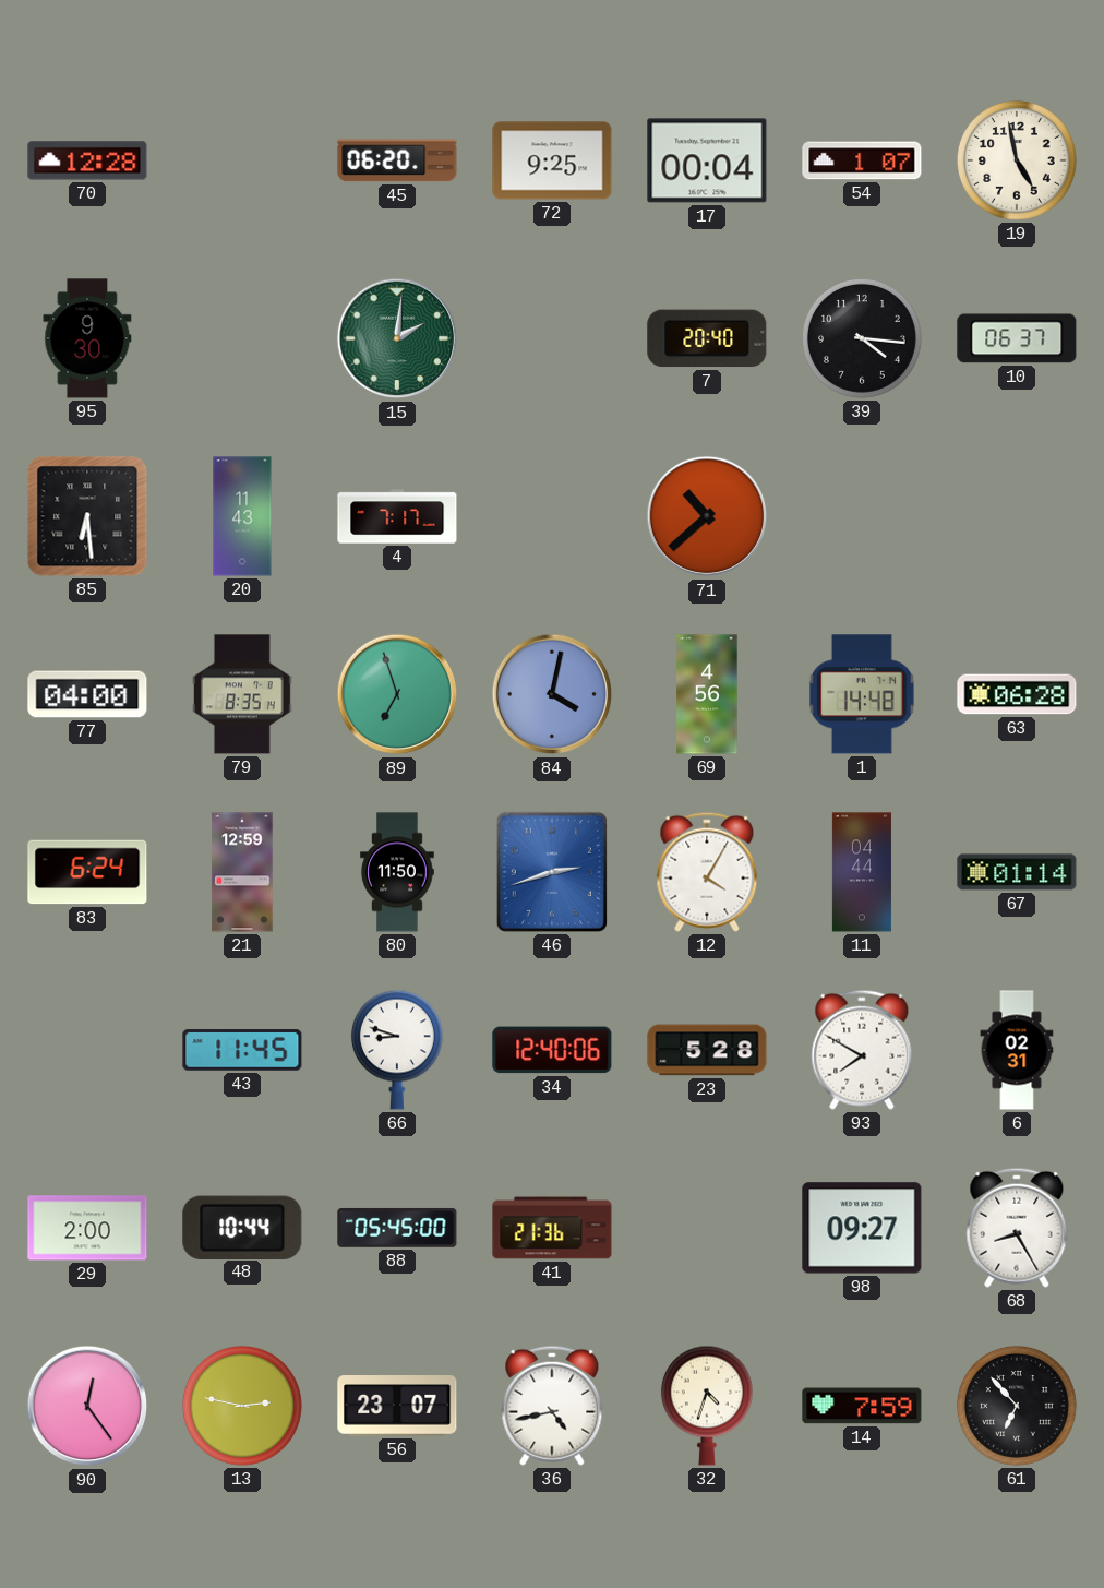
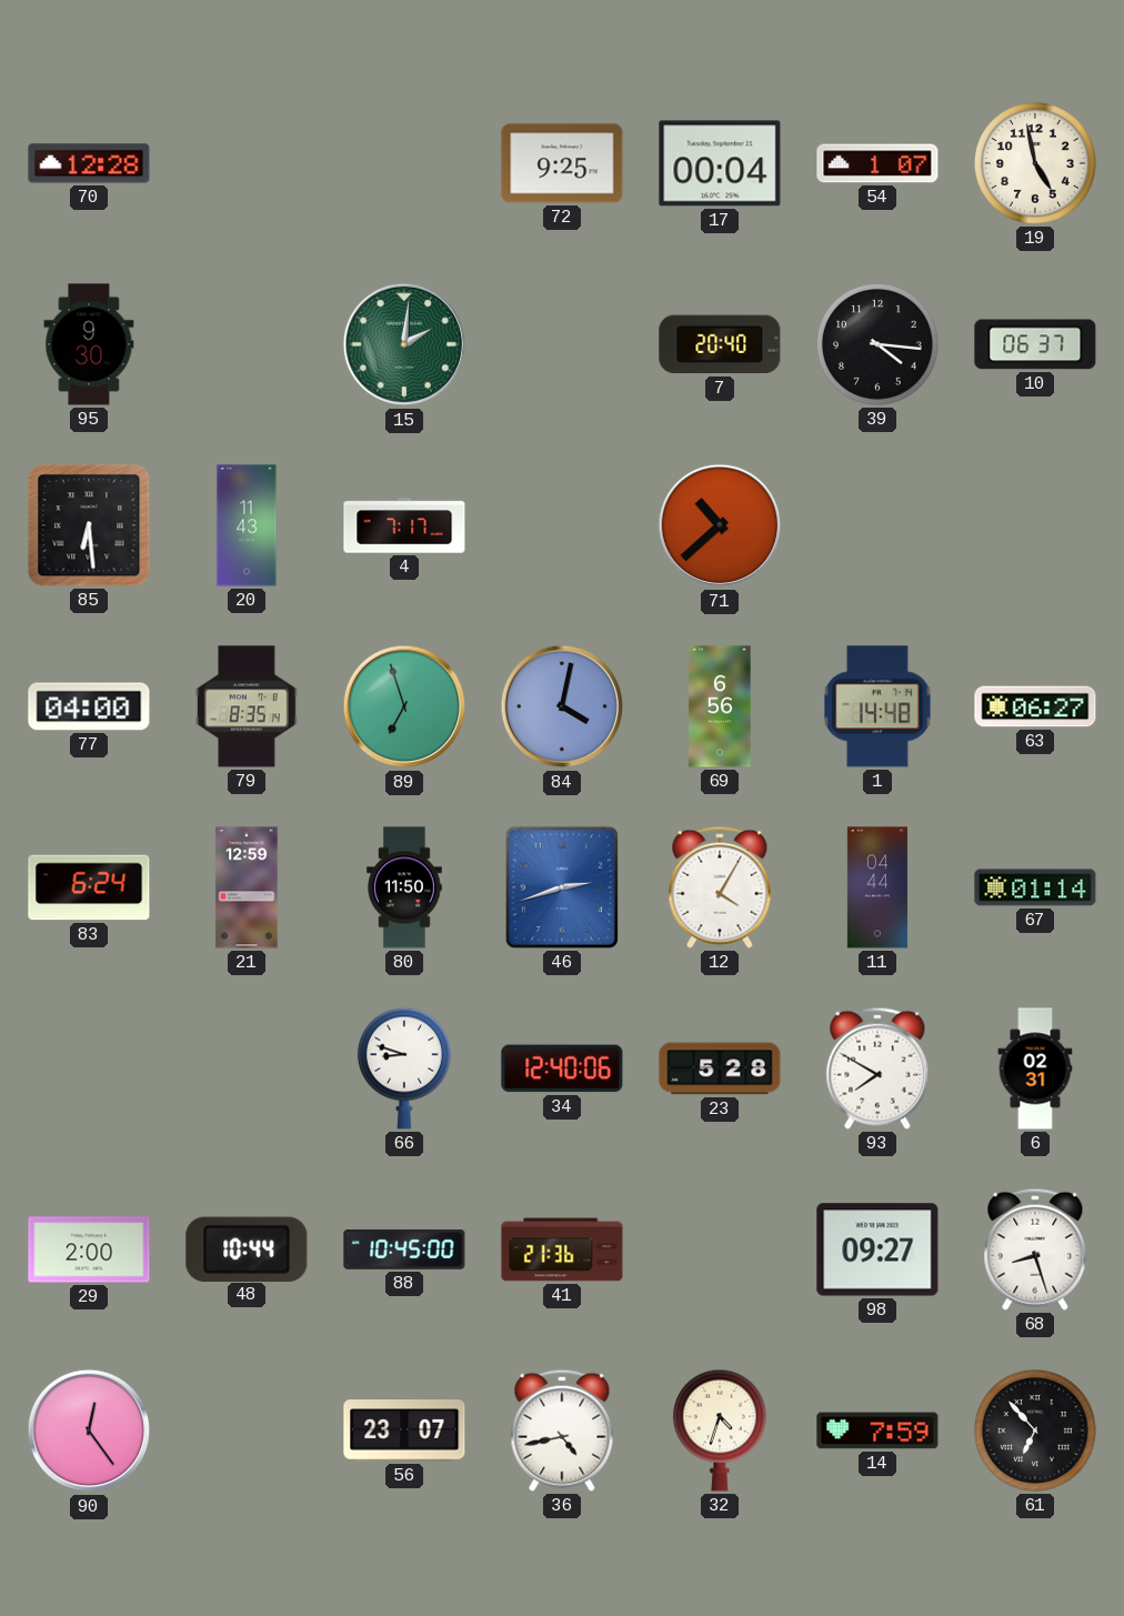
45: 06:20 -> none
69: 4:56 -> 6:56
63: 06:28 -> 06:27
43: 11:45 -> none
88: 05:45 -> 10:45
68: 8:25 -> 8:27
13: 2:47 -> none
